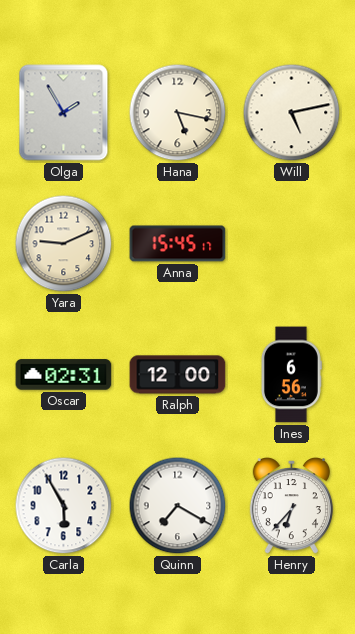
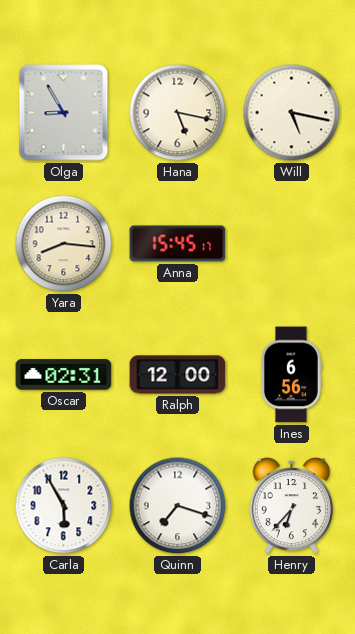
Olga: 1:55 -> 8:55
Will: 5:13 -> 5:17
Yara: 9:11 -> 8:16
Quinn: 7:20 -> 7:18
